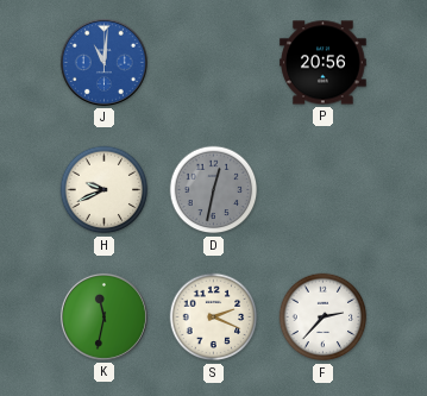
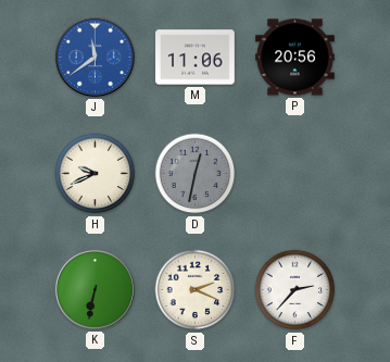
J: 11:01 -> 11:39
M: none -> 11:06
K: 11:32 -> 6:32
